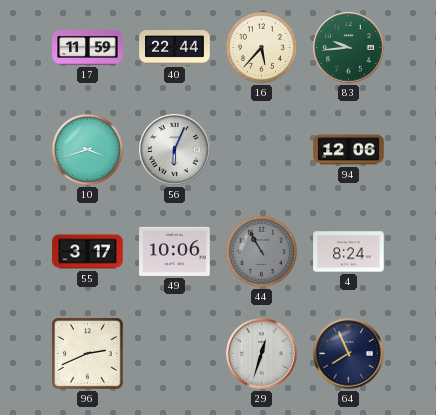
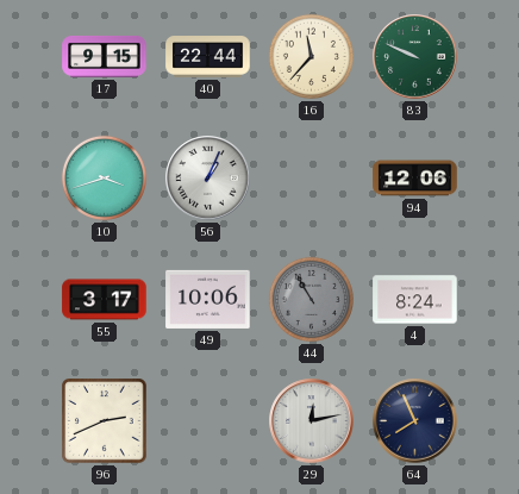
17: 11:59 -> 9:15
16: 5:37 -> 11:37
83: 9:44 -> 9:49
56: 6:04 -> 1:04
29: 12:33 -> 12:13
